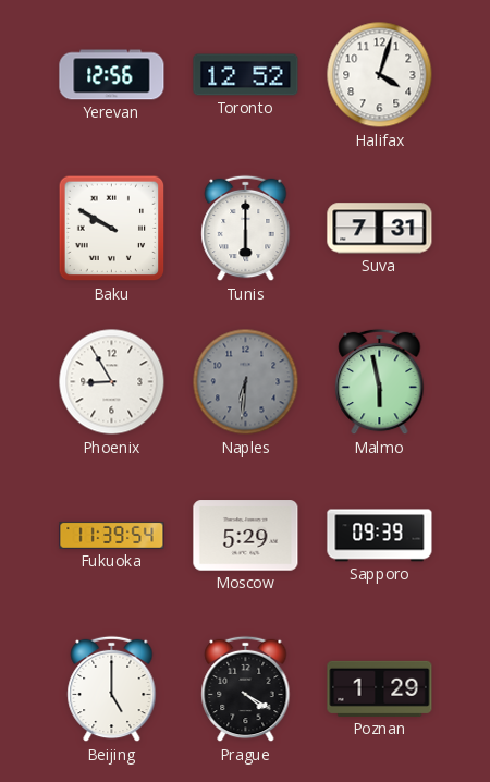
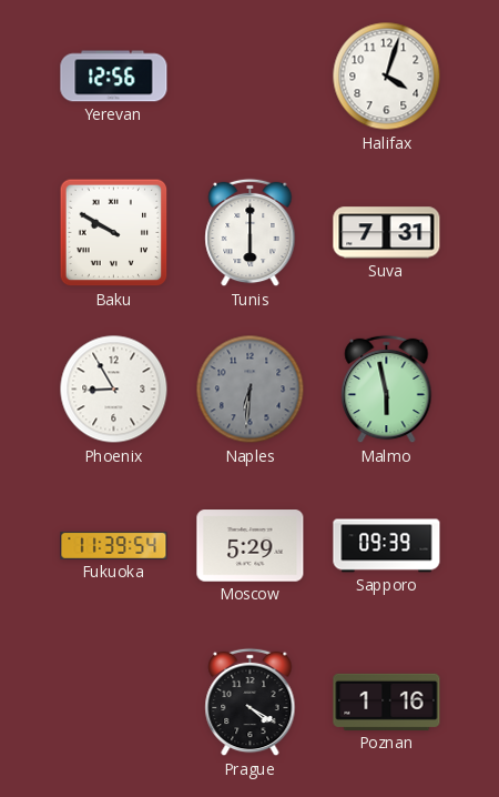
Toronto: 12:52 -> none
Beijing: 5:00 -> none
Poznan: 1:29 -> 1:16
